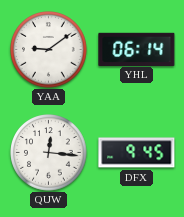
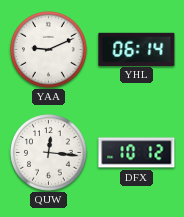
YAA: 9:09 -> 9:11
DFX: 9:45 -> 10:12
